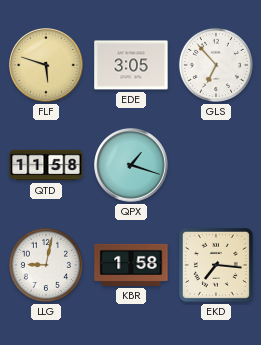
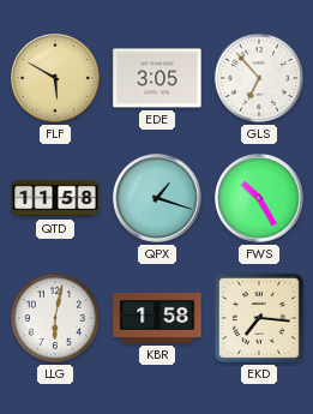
FLF: 5:48 -> 5:50
FWS: none -> 10:25
LLG: 9:02 -> 6:02
